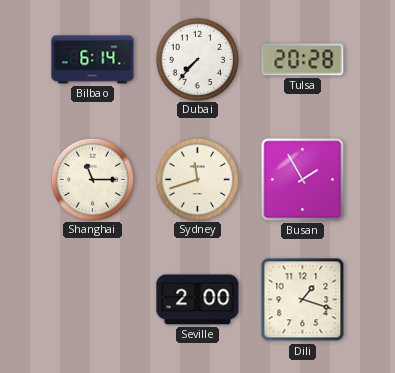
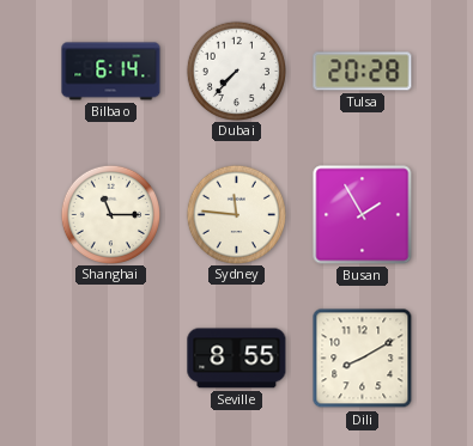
Sydney: 11:42 -> 11:46
Seville: 2:00 -> 8:55
Dili: 1:18 -> 8:10
